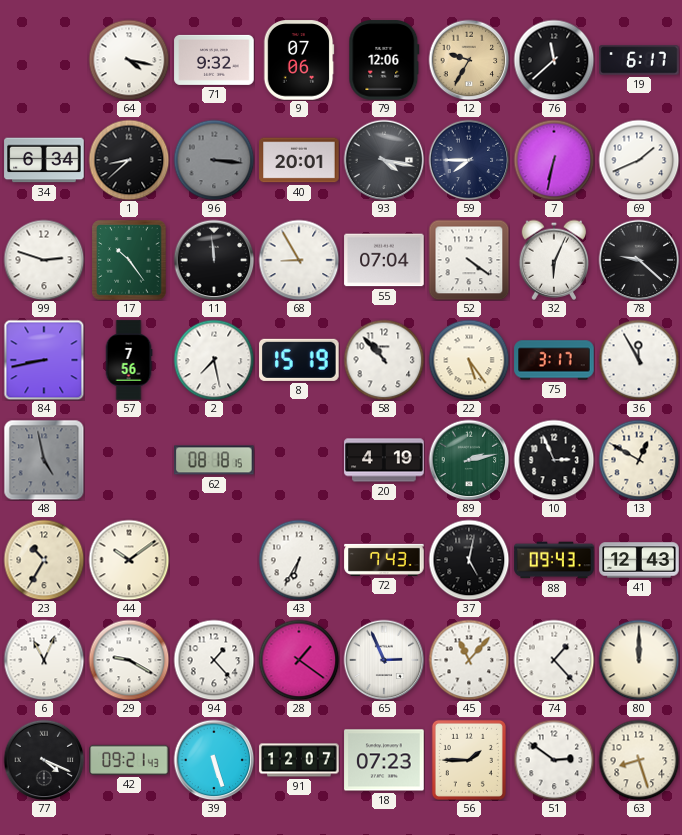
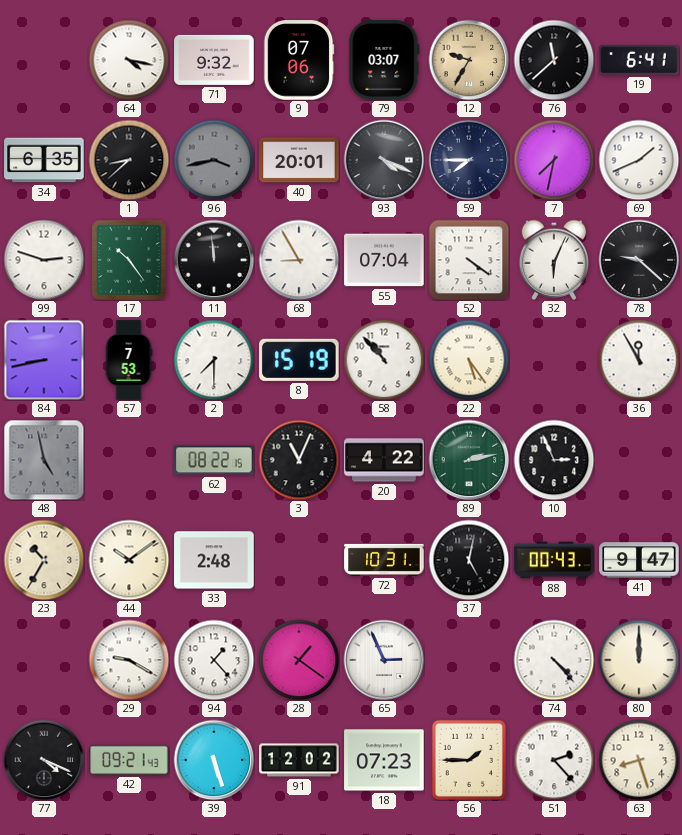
79: 12:06 -> 03:07
19: 6:17 -> 6:41
34: 6:34 -> 6:35
96: 3:16 -> 3:43
93: 4:17 -> 4:19
7: 6:32 -> 7:32
57: 7:56 -> 7:53
2: 7:28 -> 7:30
75: 3:17 -> none
62: 08:18 -> 08:22
3: none -> 11:04
20: 4:19 -> 4:22
13: 12:50 -> none
33: none -> 2:48
43: 6:35 -> none
72: 7:43 -> 10:31
88: 09:43 -> 00:43
41: 12:43 -> 9:47
6: 11:04 -> none
45: 11:07 -> none
74: 1:23 -> 4:23
91: 12:07 -> 12:02
51: 2:51 -> 2:23
